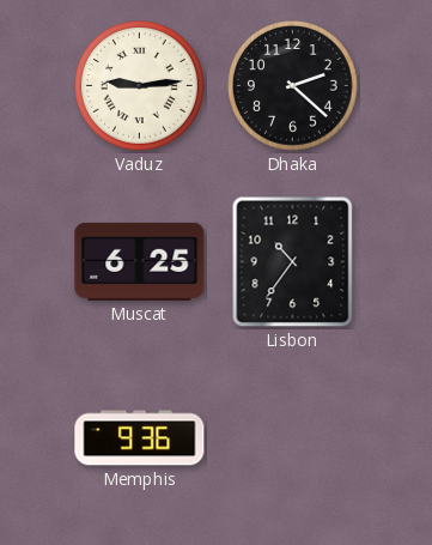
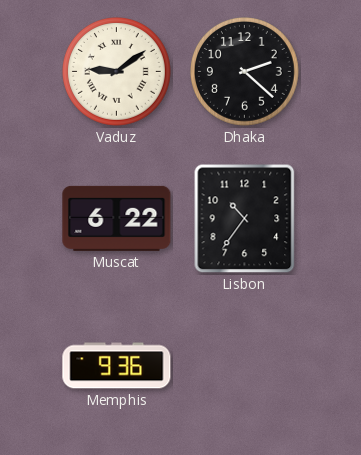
Vaduz: 9:14 -> 9:09
Muscat: 6:25 -> 6:22
